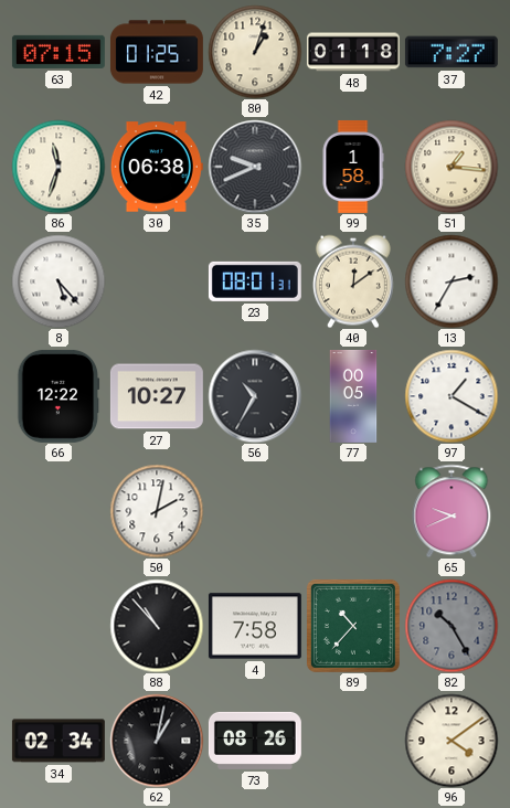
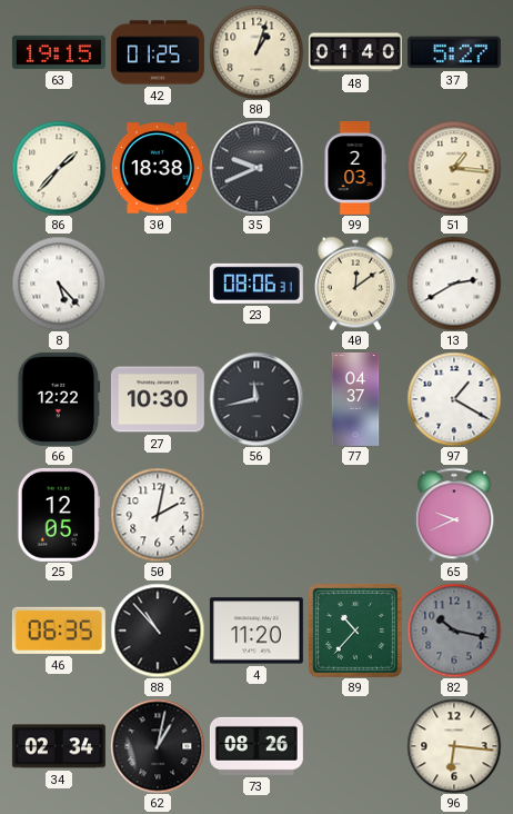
63: 07:15 -> 19:15
48: 01:18 -> 01:40
37: 7:27 -> 5:27
86: 11:33 -> 1:37
30: 06:38 -> 18:38
99: 1:58 -> 2:03
23: 08:01 -> 08:06
13: 2:35 -> 2:40
27: 10:27 -> 10:30
56: 10:35 -> 11:43
77: 00:05 -> 04:37
25: none -> 12:05
46: none -> 06:35
4: 7:58 -> 11:20
82: 10:25 -> 10:17
96: 4:09 -> 6:16
